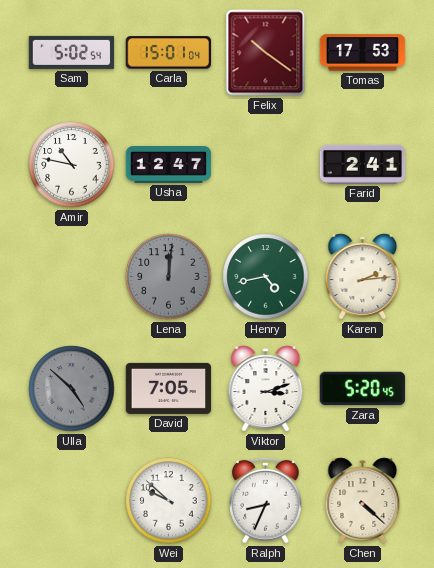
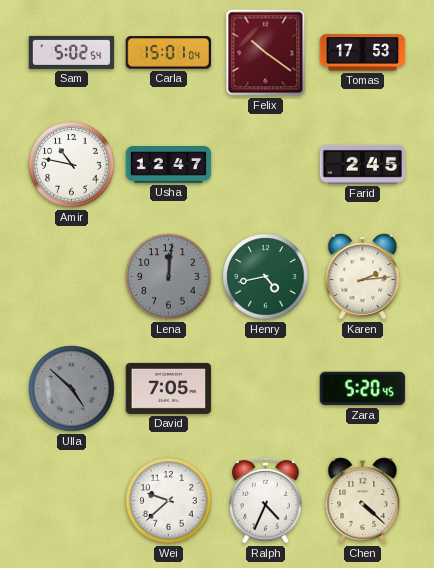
Farid: 2:41 -> 2:45
Viktor: 3:12 -> none
Wei: 9:52 -> 9:38
Ralph: 8:34 -> 4:34
